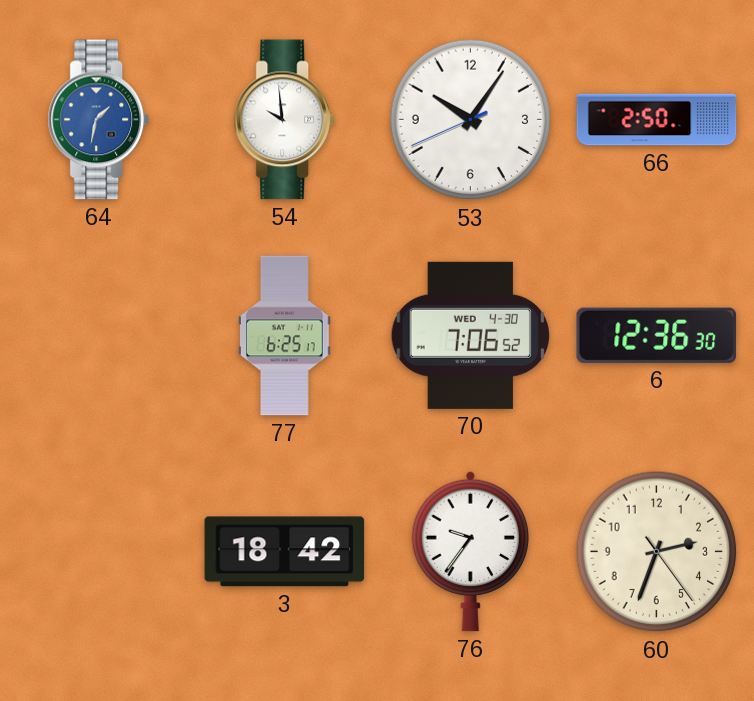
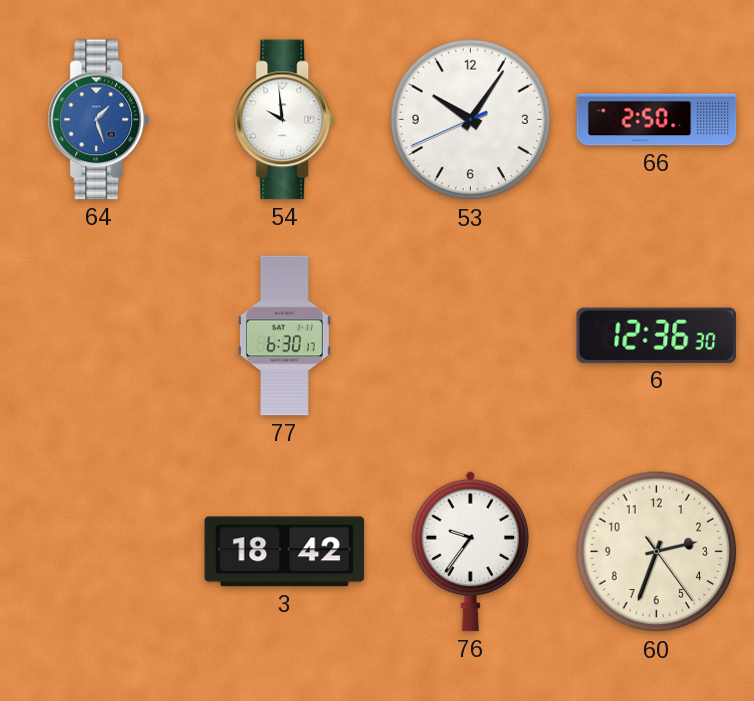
64: 1:32 -> 1:27
77: 6:25 -> 6:30
70: 7:06 -> none
